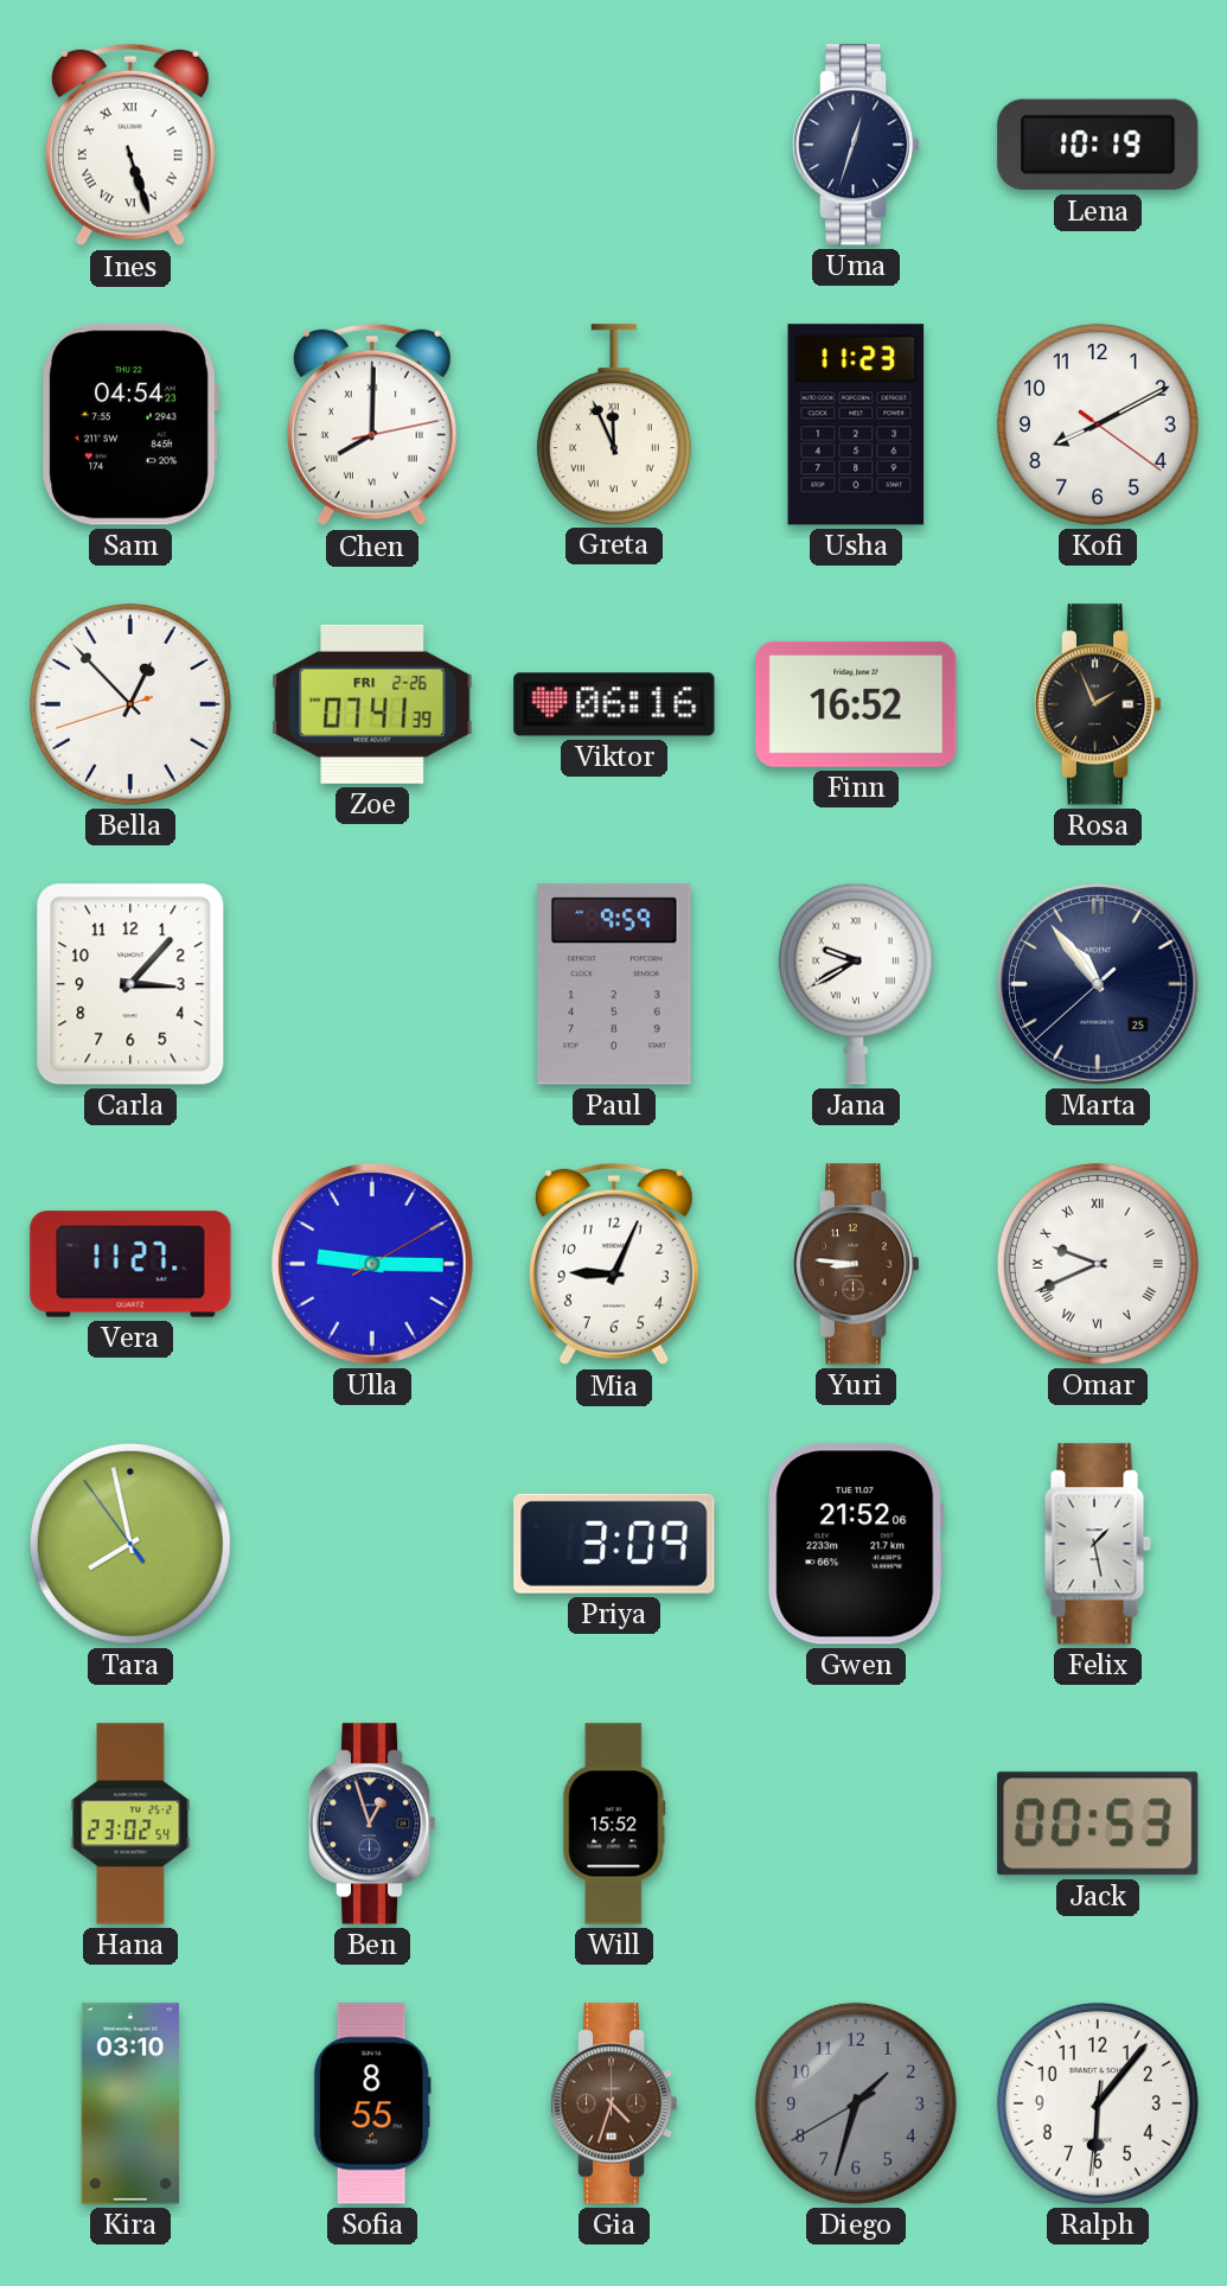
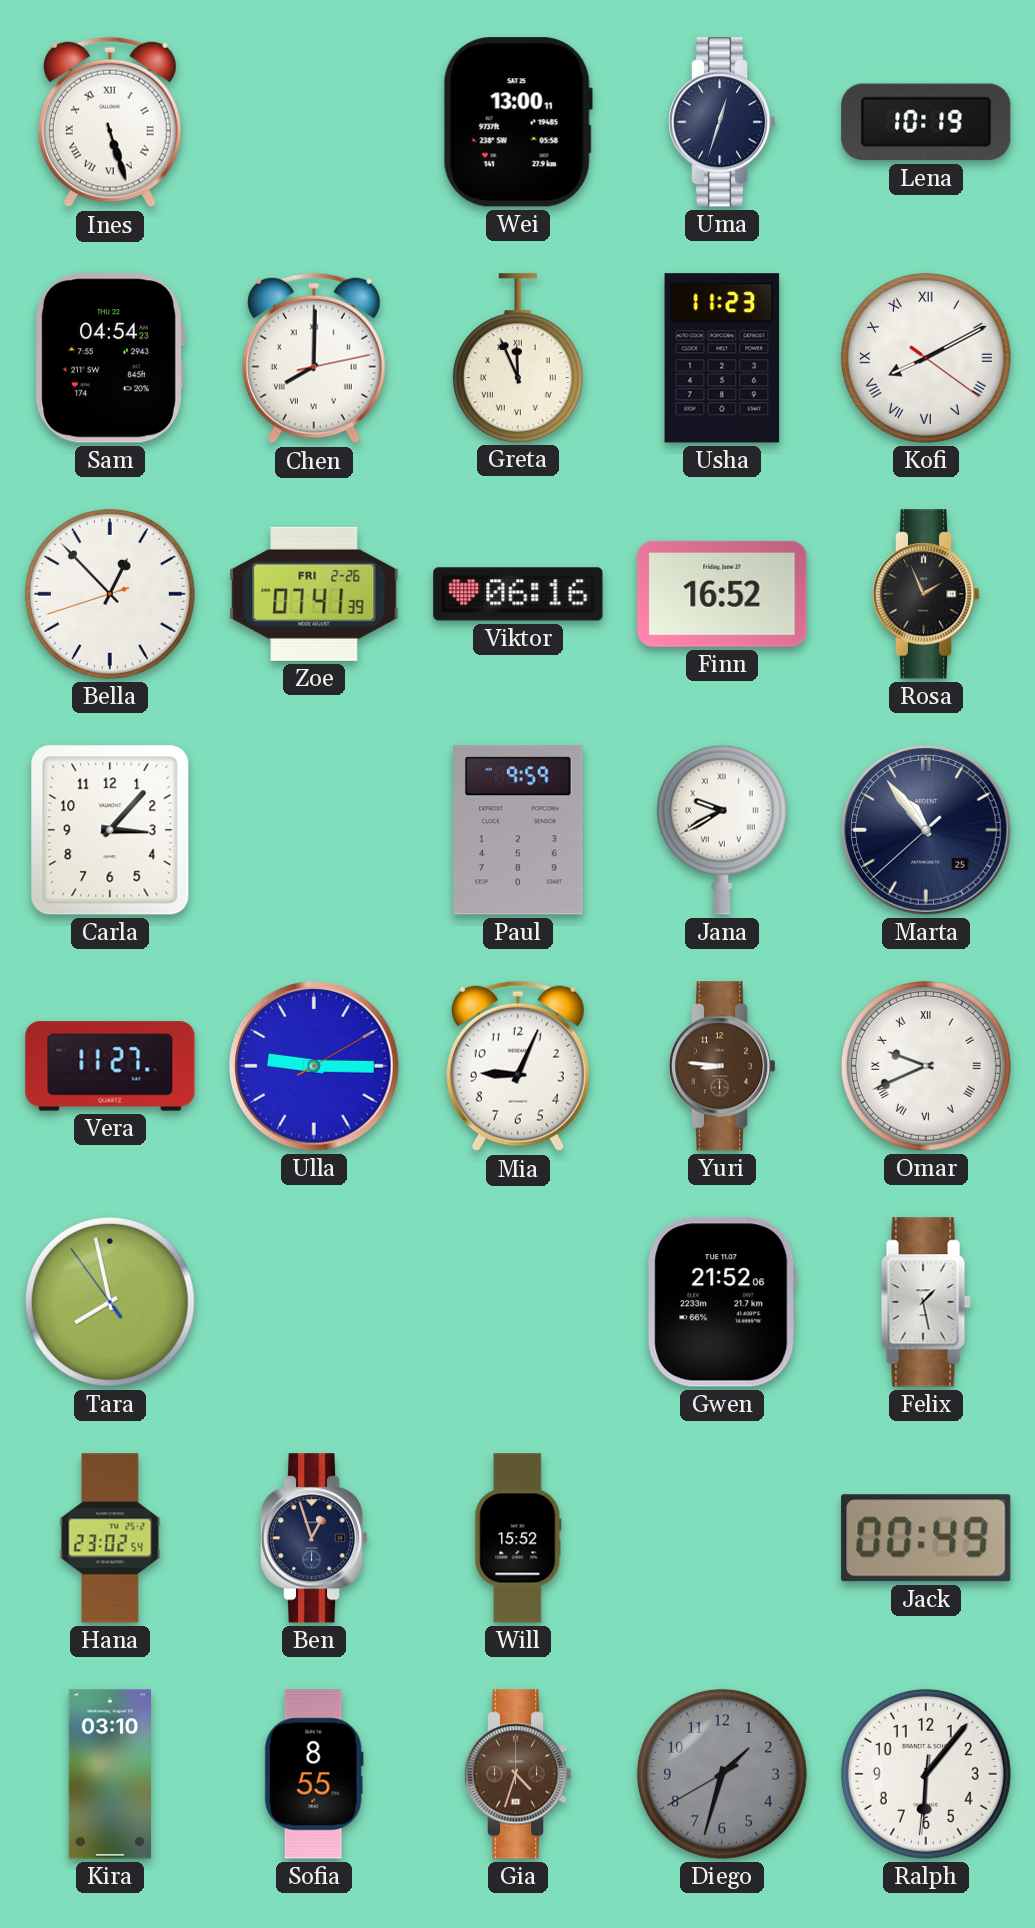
Wei: none -> 13:00
Kofi numerals: Arabic -> Roman
Priya: 3:09 -> none
Jack: 00:53 -> 00:49
